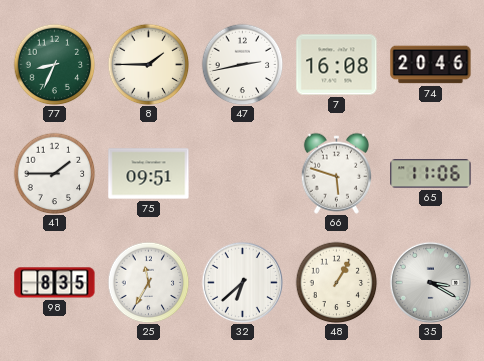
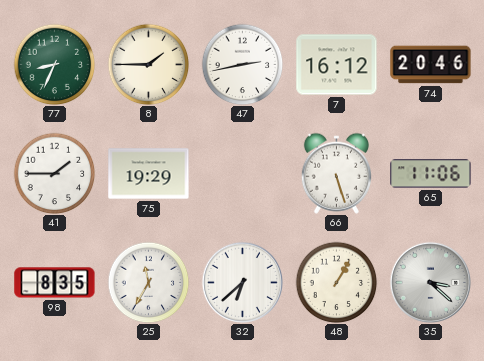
7: 16:08 -> 16:12
75: 09:51 -> 19:29
66: 5:48 -> 5:27
35: 3:20 -> 3:22
